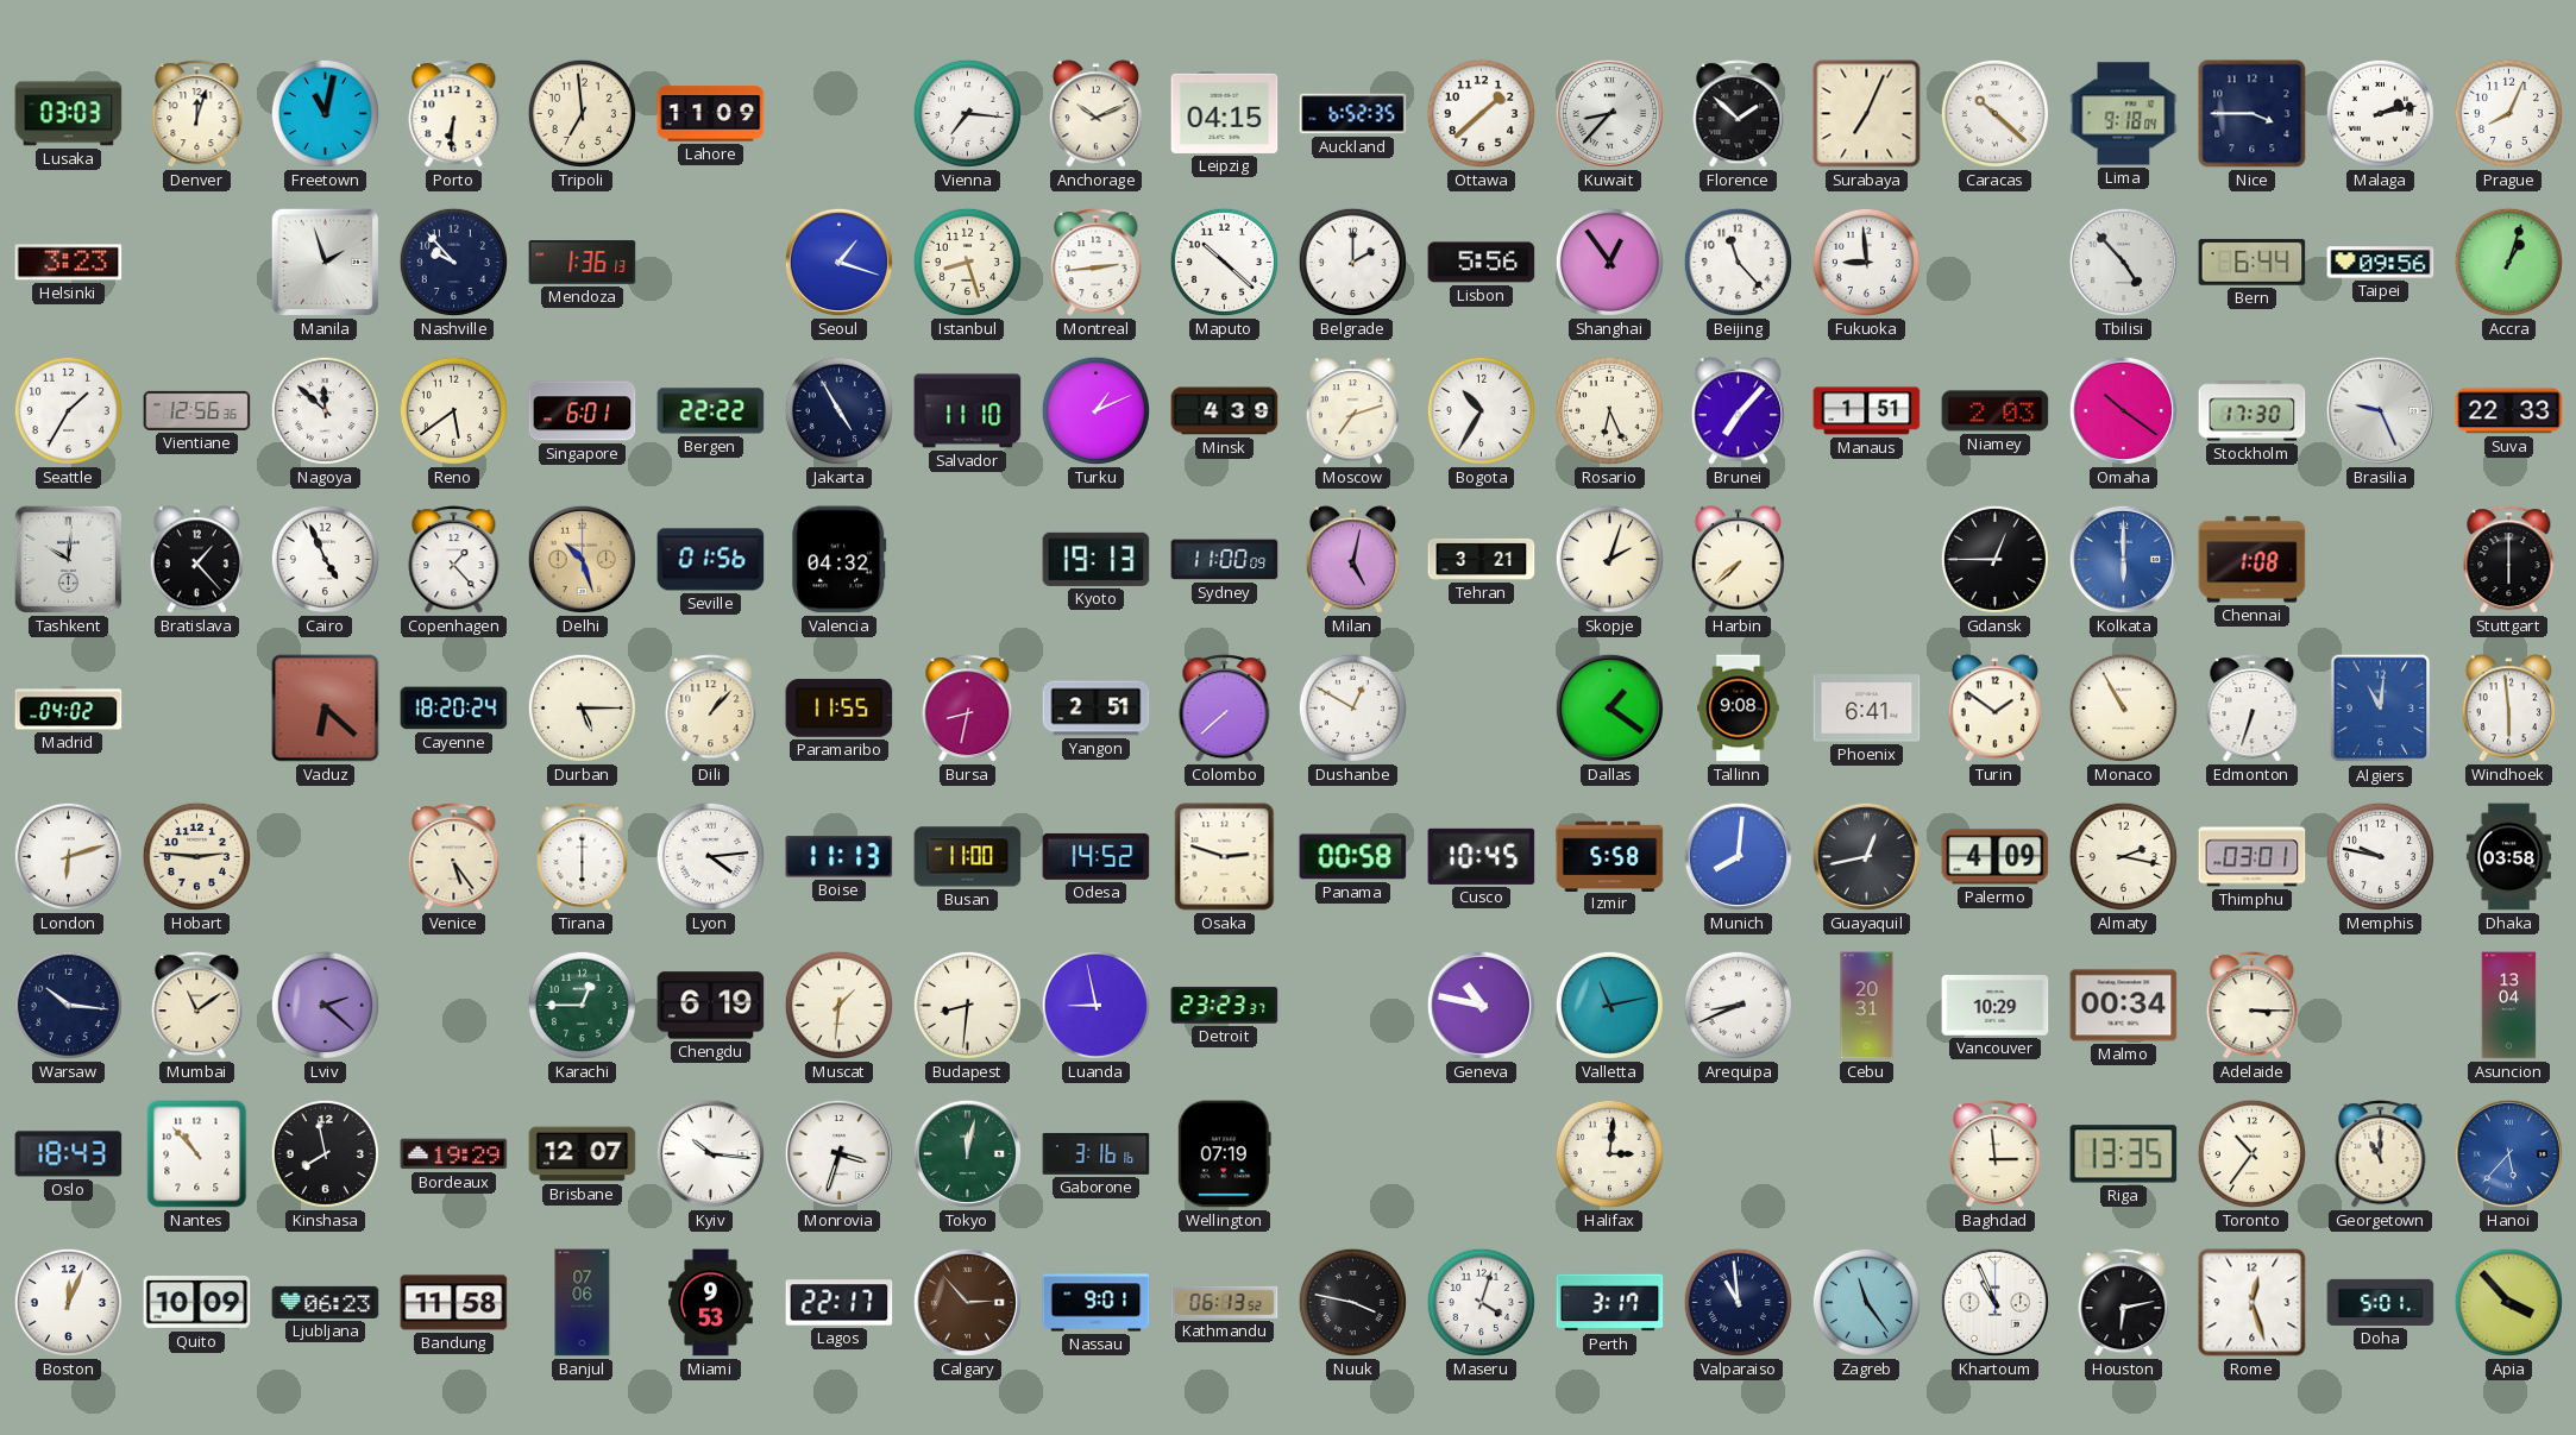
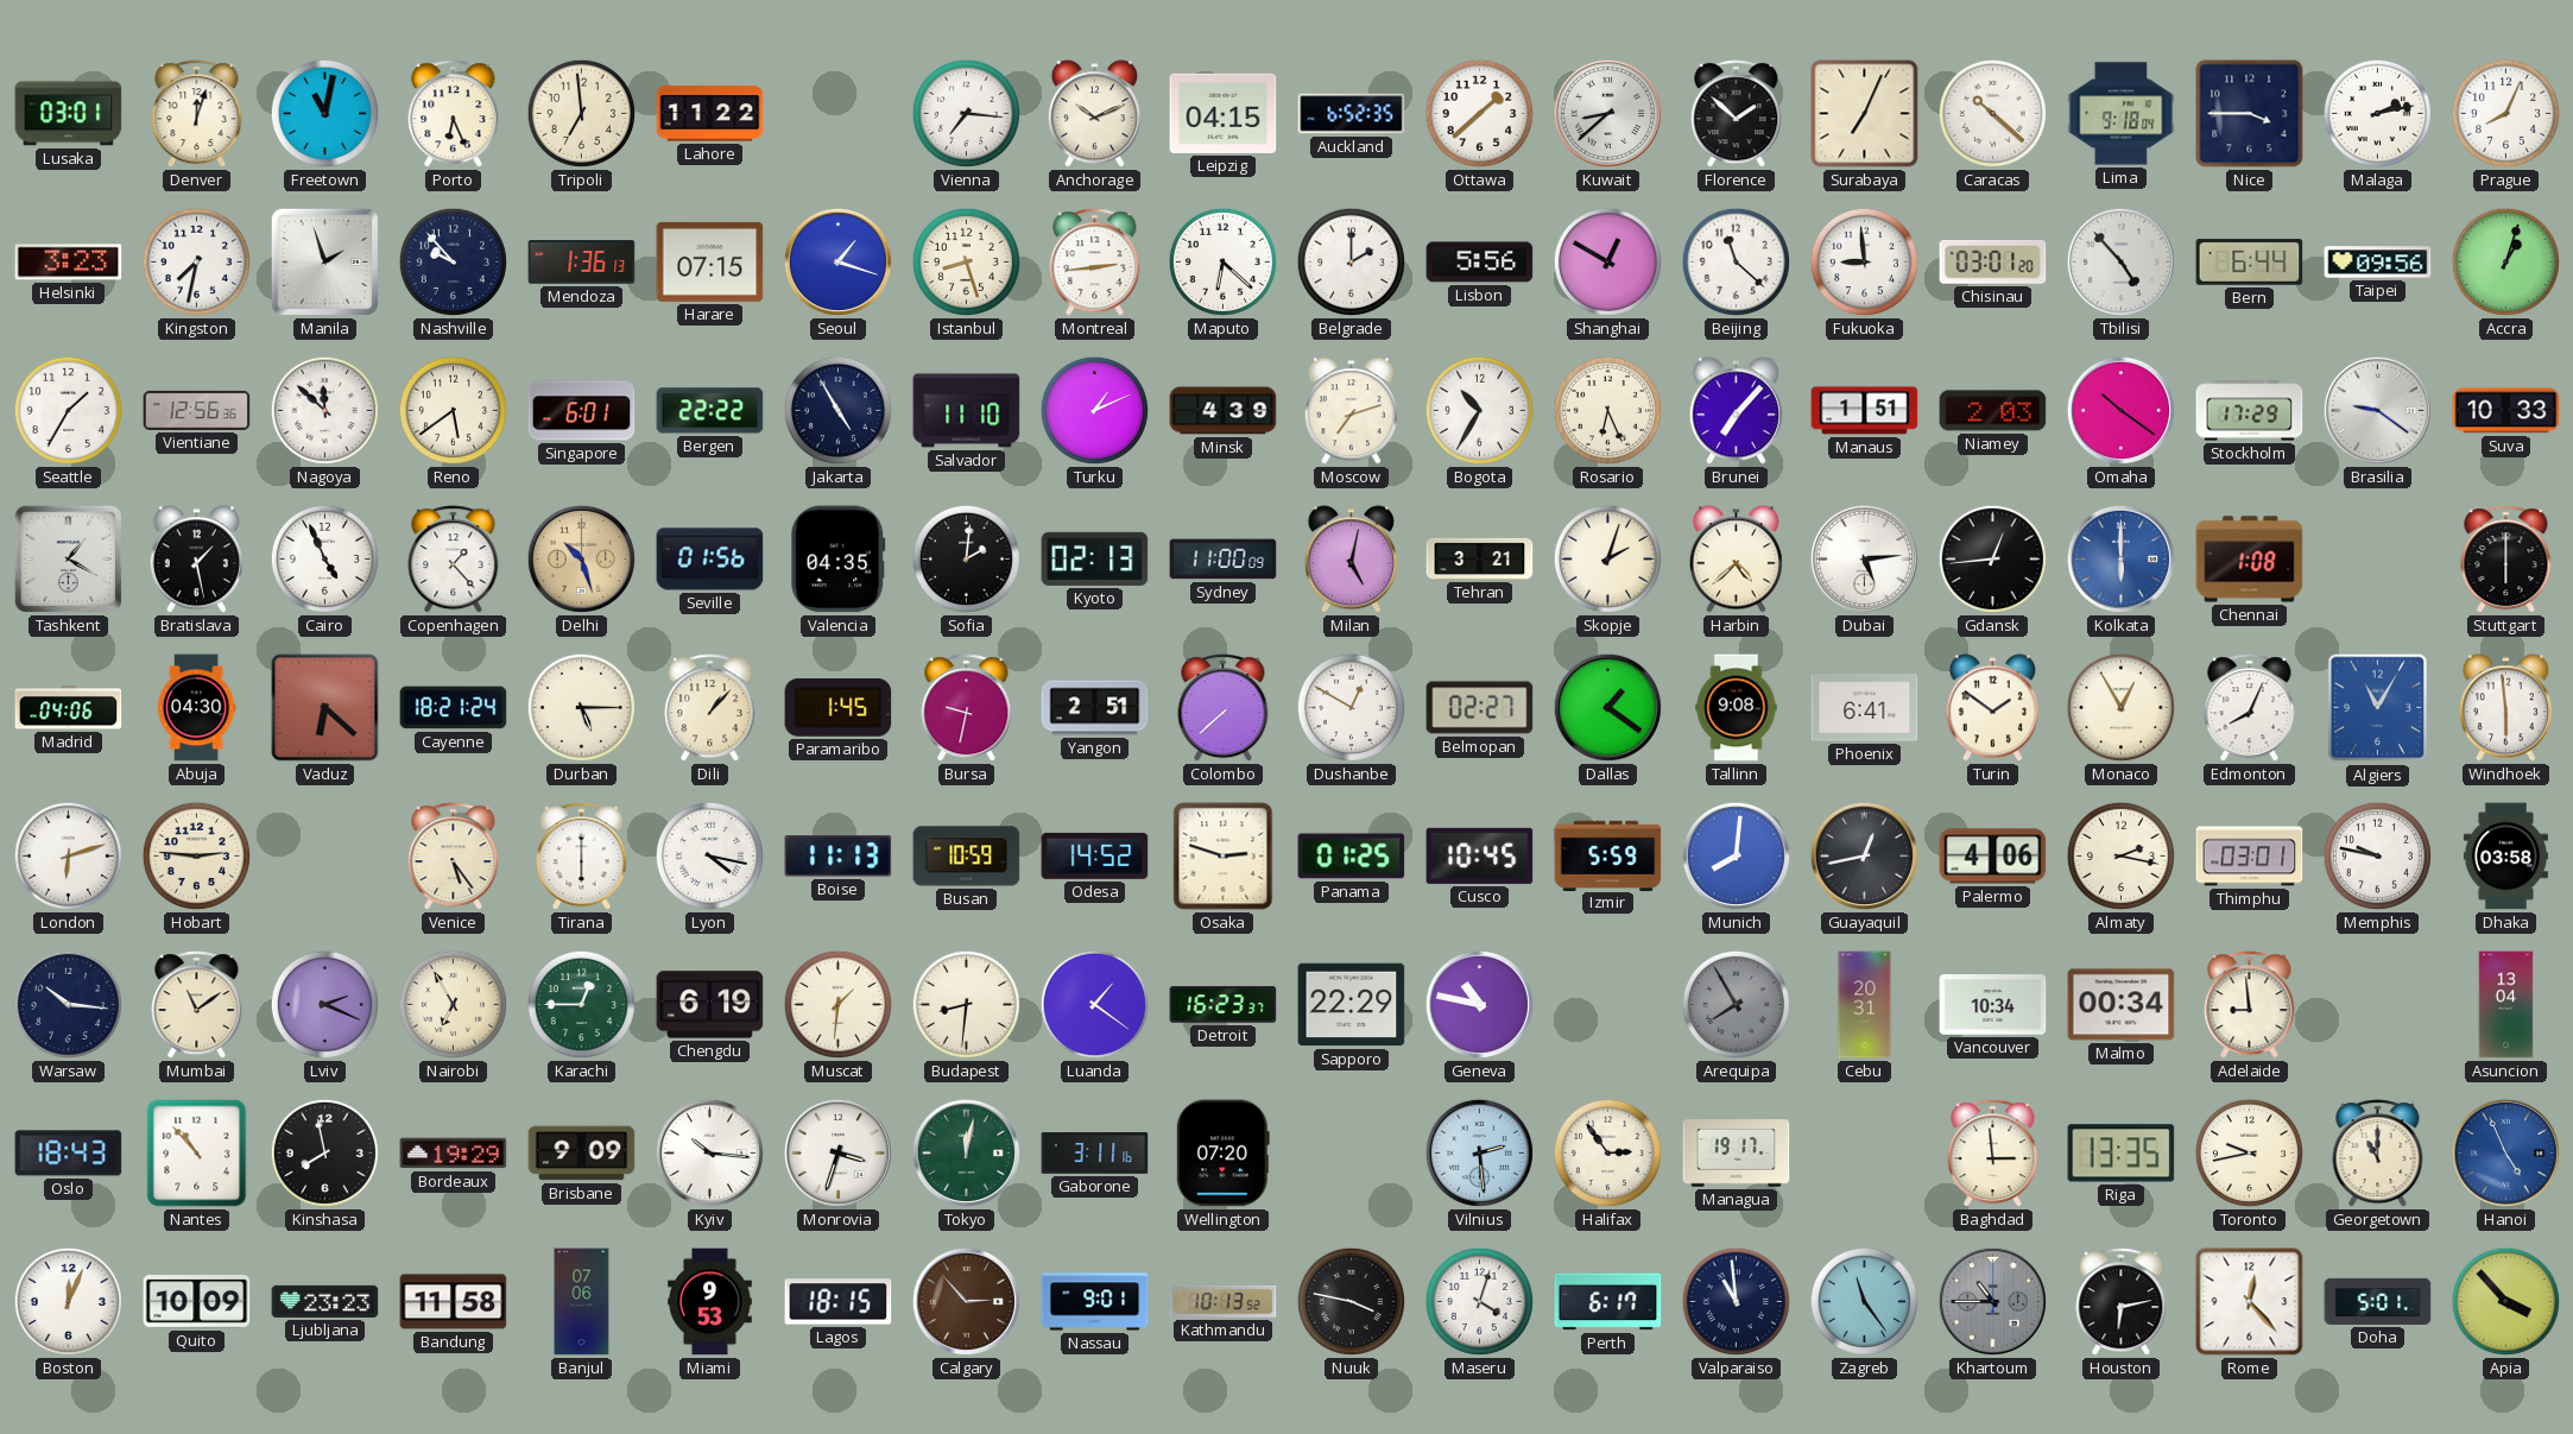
Lusaka: 03:03 -> 03:01
Porto: 6:31 -> 6:26
Lahore: 11:09 -> 11:22
Kuwait: 8:37 -> 8:38
Kingston: none -> 7:32
Harare: none -> 07:15
Maputo: 10:22 -> 6:22
Shanghai: 12:54 -> 12:50
Beijing: 11:23 -> 11:22
Chisinau: none -> 03:01
Stockholm: 17:30 -> 17:29
Brasilia: 9:26 -> 9:21
Suva: 22:33 -> 10:33
Tashkent: 10:01 -> 1:20
Bratislava: 1:23 -> 1:28
Valencia: 04:32 -> 04:35
Sofia: none -> 2:01
Kyoto: 19:13 -> 02:13
Harbin: 7:38 -> 4:38
Dubai: none -> 5:14
Gdansk: 12:45 -> 12:44
Madrid: 04:02 -> 04:06
Abuja: none -> 04:30
Cayenne: 18:20 -> 18:21
Paramaribo: 11:55 -> 1:45
Bursa: 8:32 -> 9:32
Belmopan: none -> 02:27
Monaco: 10:55 -> 12:55
Edmonton: 6:33 -> 8:04
Algiers: 11:01 -> 11:05
Lyon: 4:14 -> 4:17
Busan: 11:00 -> 10:59
Panama: 00:58 -> 01:25
Izmir: 5:58 -> 5:59
Palermo: 4:09 -> 4:06
Lviv: 2:22 -> 2:19
Nairobi: none -> 6:55
Luanda: 8:58 -> 1:21
Detroit: 23:23 -> 16:23
Sapporo: none -> 22:29
Valletta: 11:13 -> none
Arequipa: 8:41 -> 7:55
Arequipa dial: white -> grey
Vancouver: 10:29 -> 10:34
Adelaide: 3:15 -> 8:59
Brisbane: 12:07 -> 9:09
Gaborone: 3:16 -> 3:11
Wellington: 07:19 -> 07:20
Vilnius: none -> 2:29
Halifax: 3:01 -> 2:54
Managua: none -> 19:17
Toronto: 10:36 -> 9:43
Hanoi: 5:37 -> 4:56
Ljubljana: 06:23 -> 23:23
Lagos: 22:17 -> 18:15
Kathmandu: 06:13 -> 10:13
Perth: 3:17 -> 6:17
Khartoum: 10:56 -> 10:45
Khartoum dial: white -> grey
Rome: 12:27 -> 12:23
